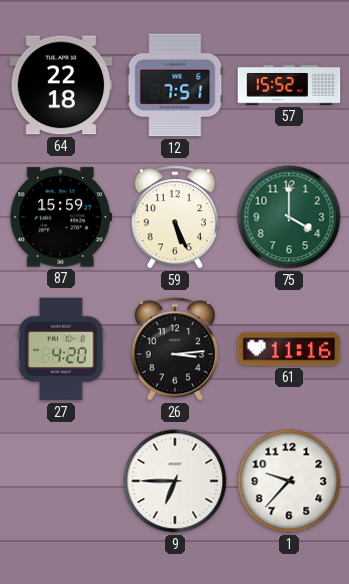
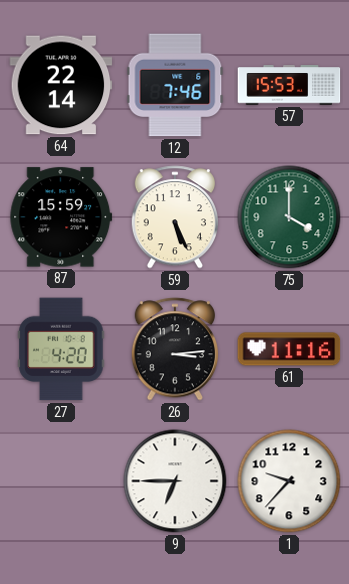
64: 22:18 -> 22:14
12: 7:51 -> 7:46
57: 15:52 -> 15:53
